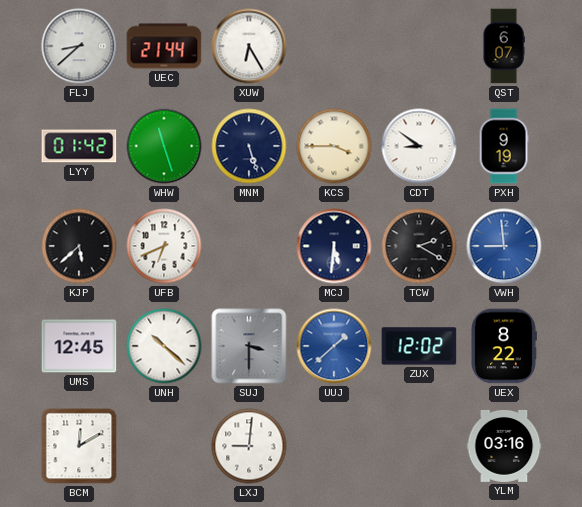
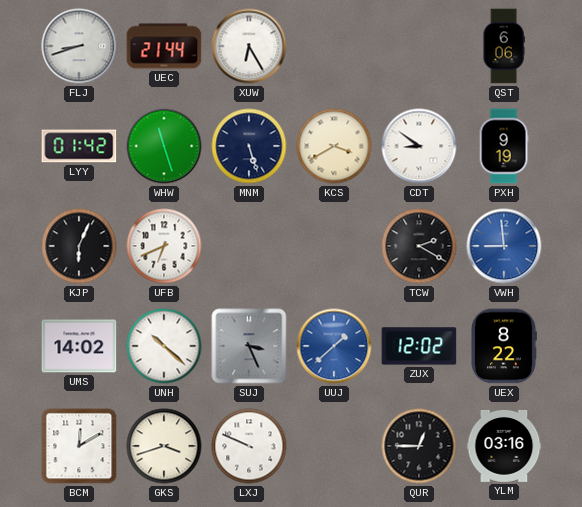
FLJ: 8:38 -> 8:42
QST: 6:07 -> 6:06
KCS: 3:45 -> 3:40
KJP: 5:38 -> 6:04
MCJ: 5:31 -> none
UMS: 12:45 -> 14:02
SUJ: 3:30 -> 3:26
GKS: none -> 3:42
LXJ: 9:01 -> 9:49
QUR: none -> 12:45
